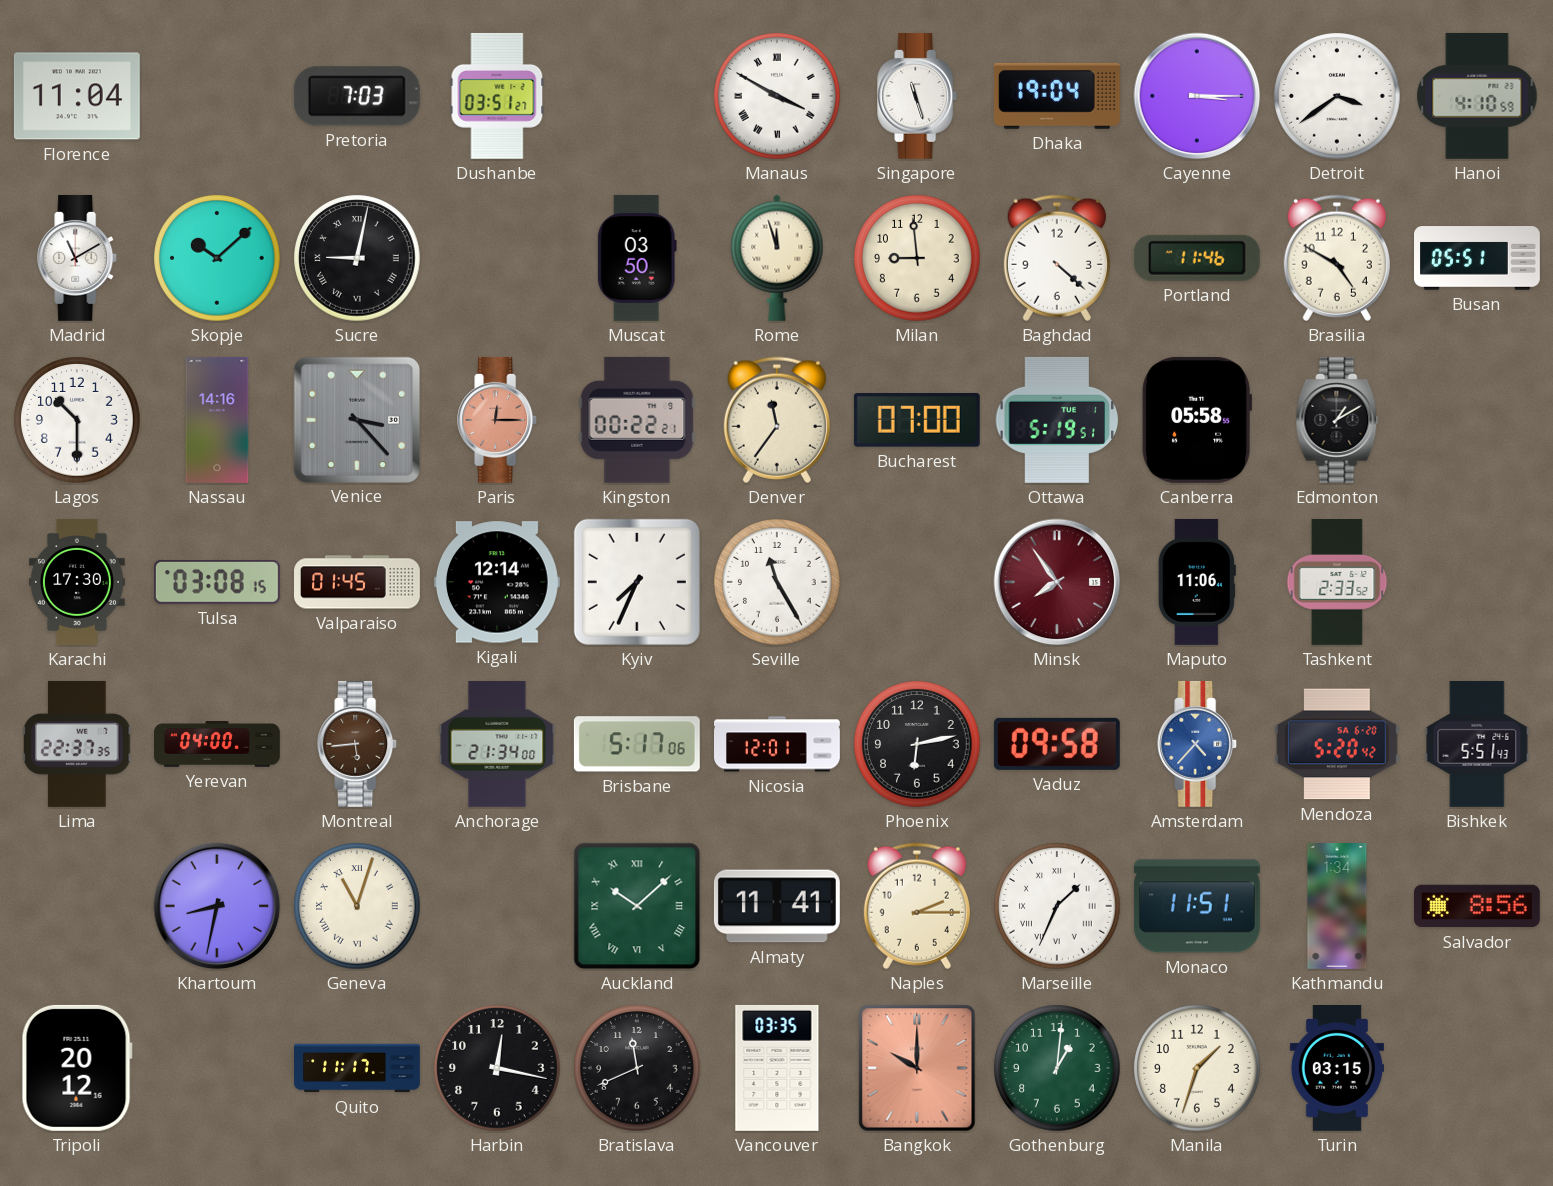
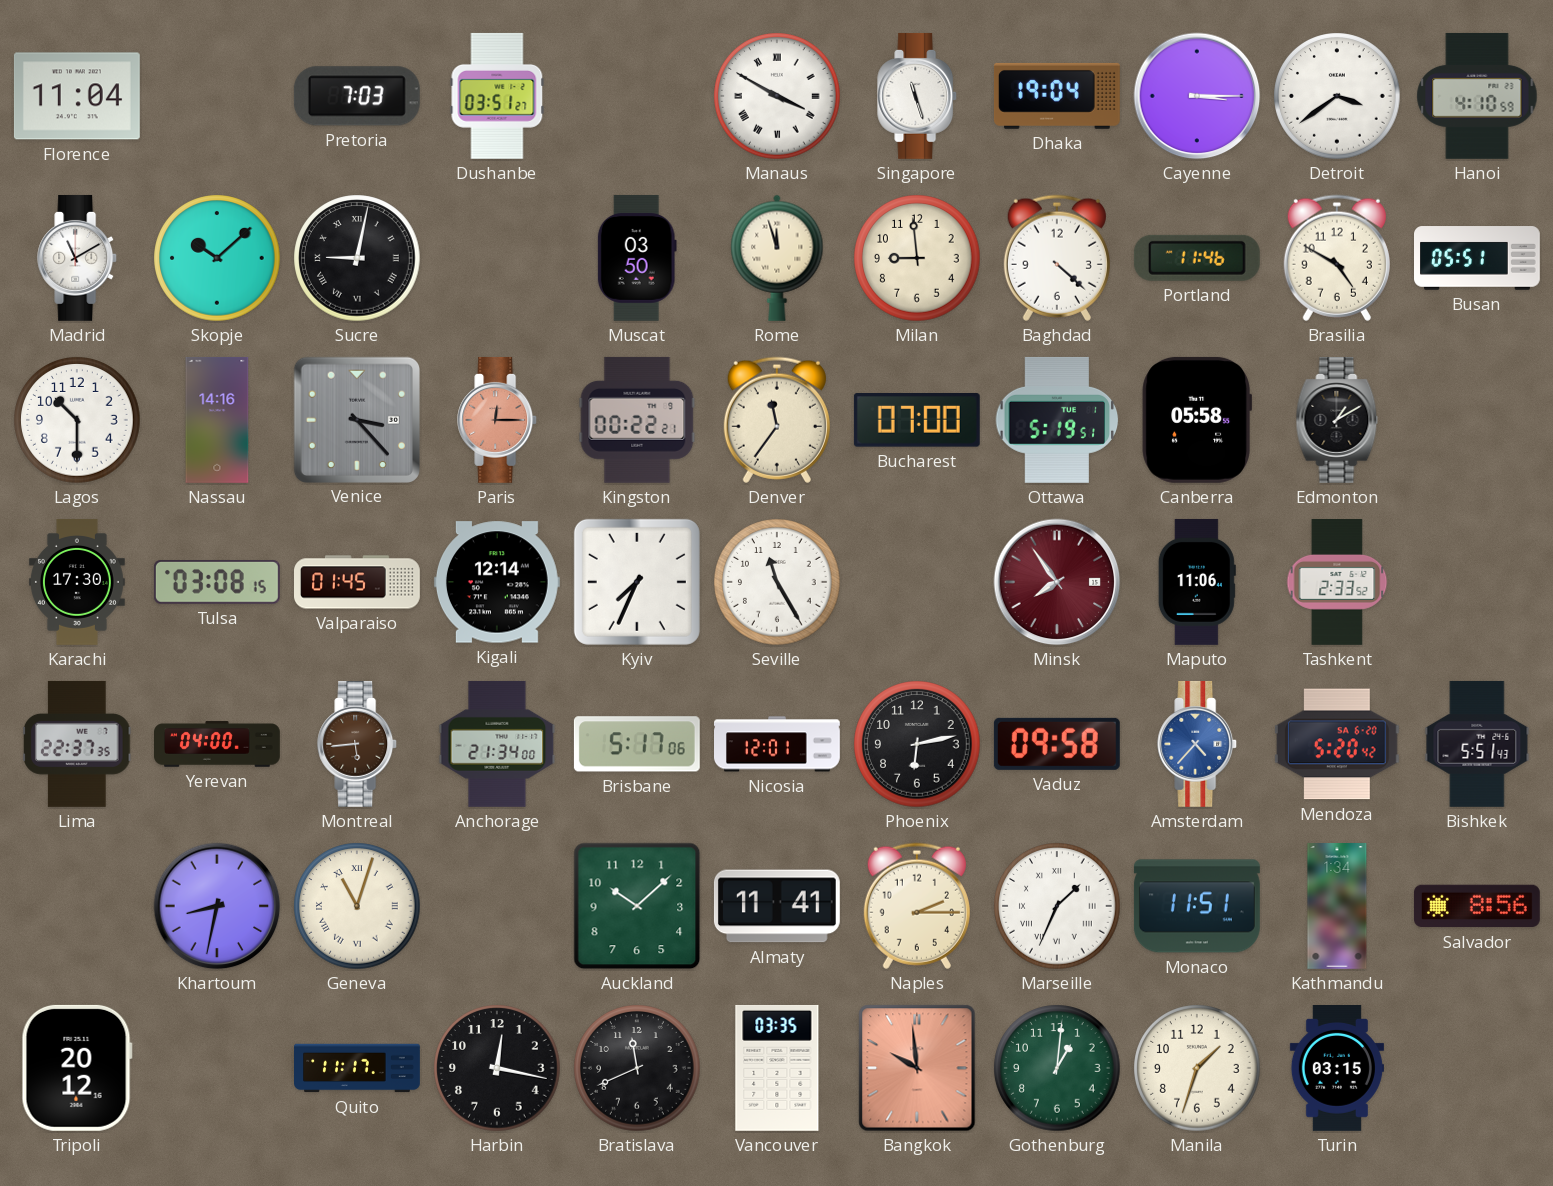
Auckland numerals: Roman -> Arabic
Bangkok: 10:00 -> 9:59
